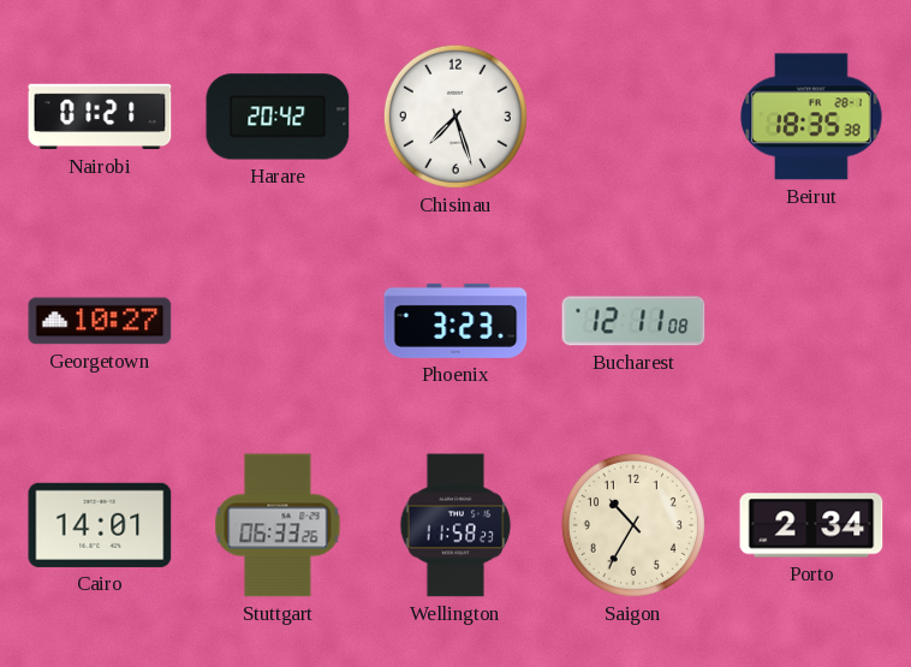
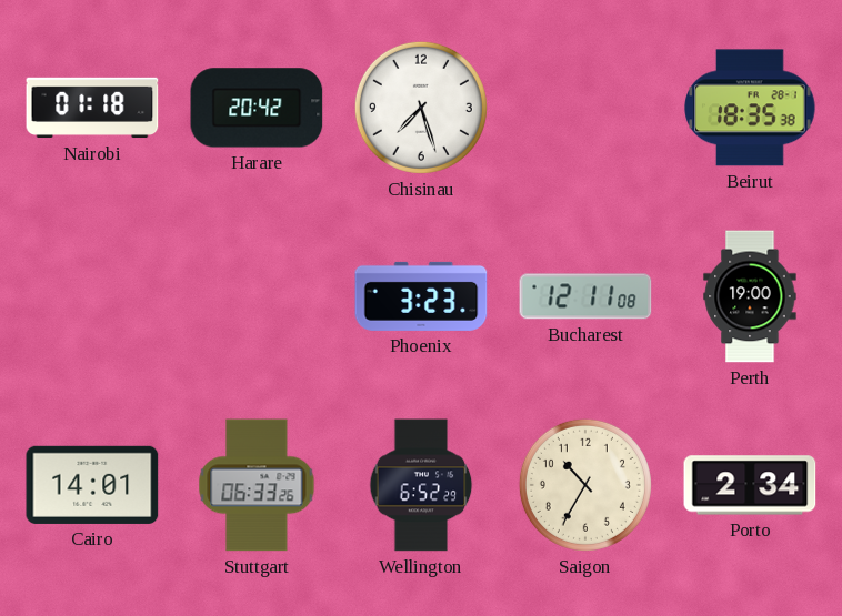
Nairobi: 01:21 -> 01:18
Georgetown: 10:27 -> none
Perth: none -> 19:00
Wellington: 11:58 -> 6:52
